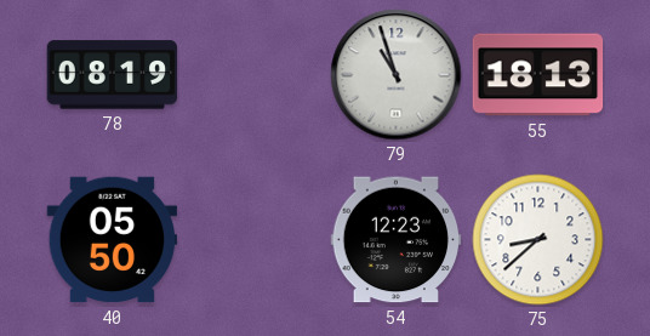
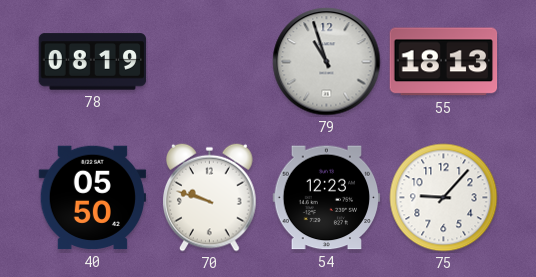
70: none -> 9:48
75: 8:38 -> 9:07
